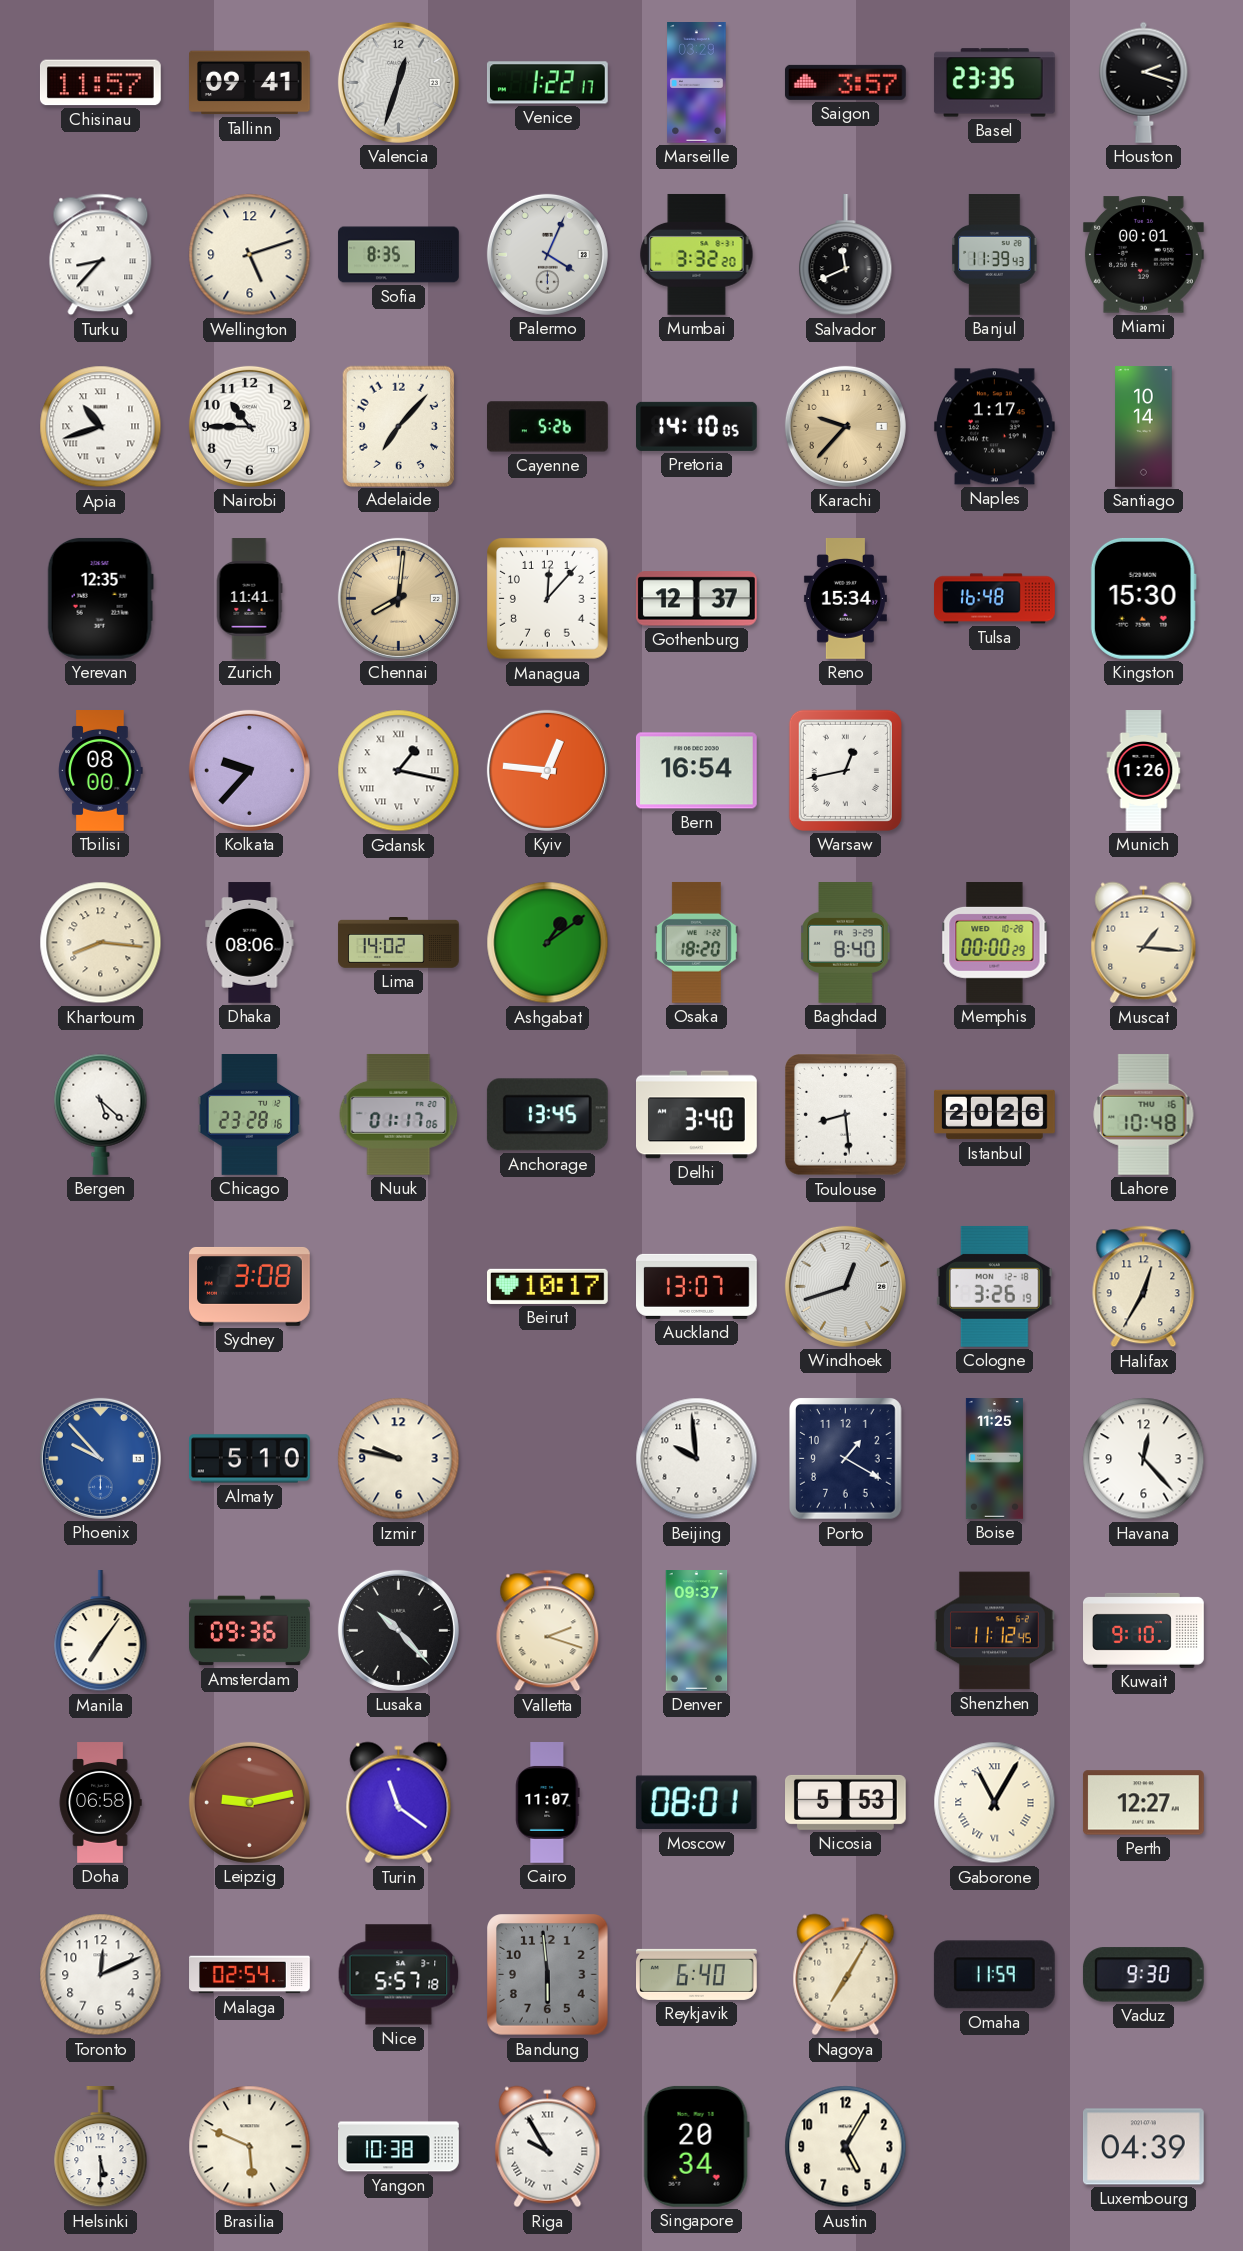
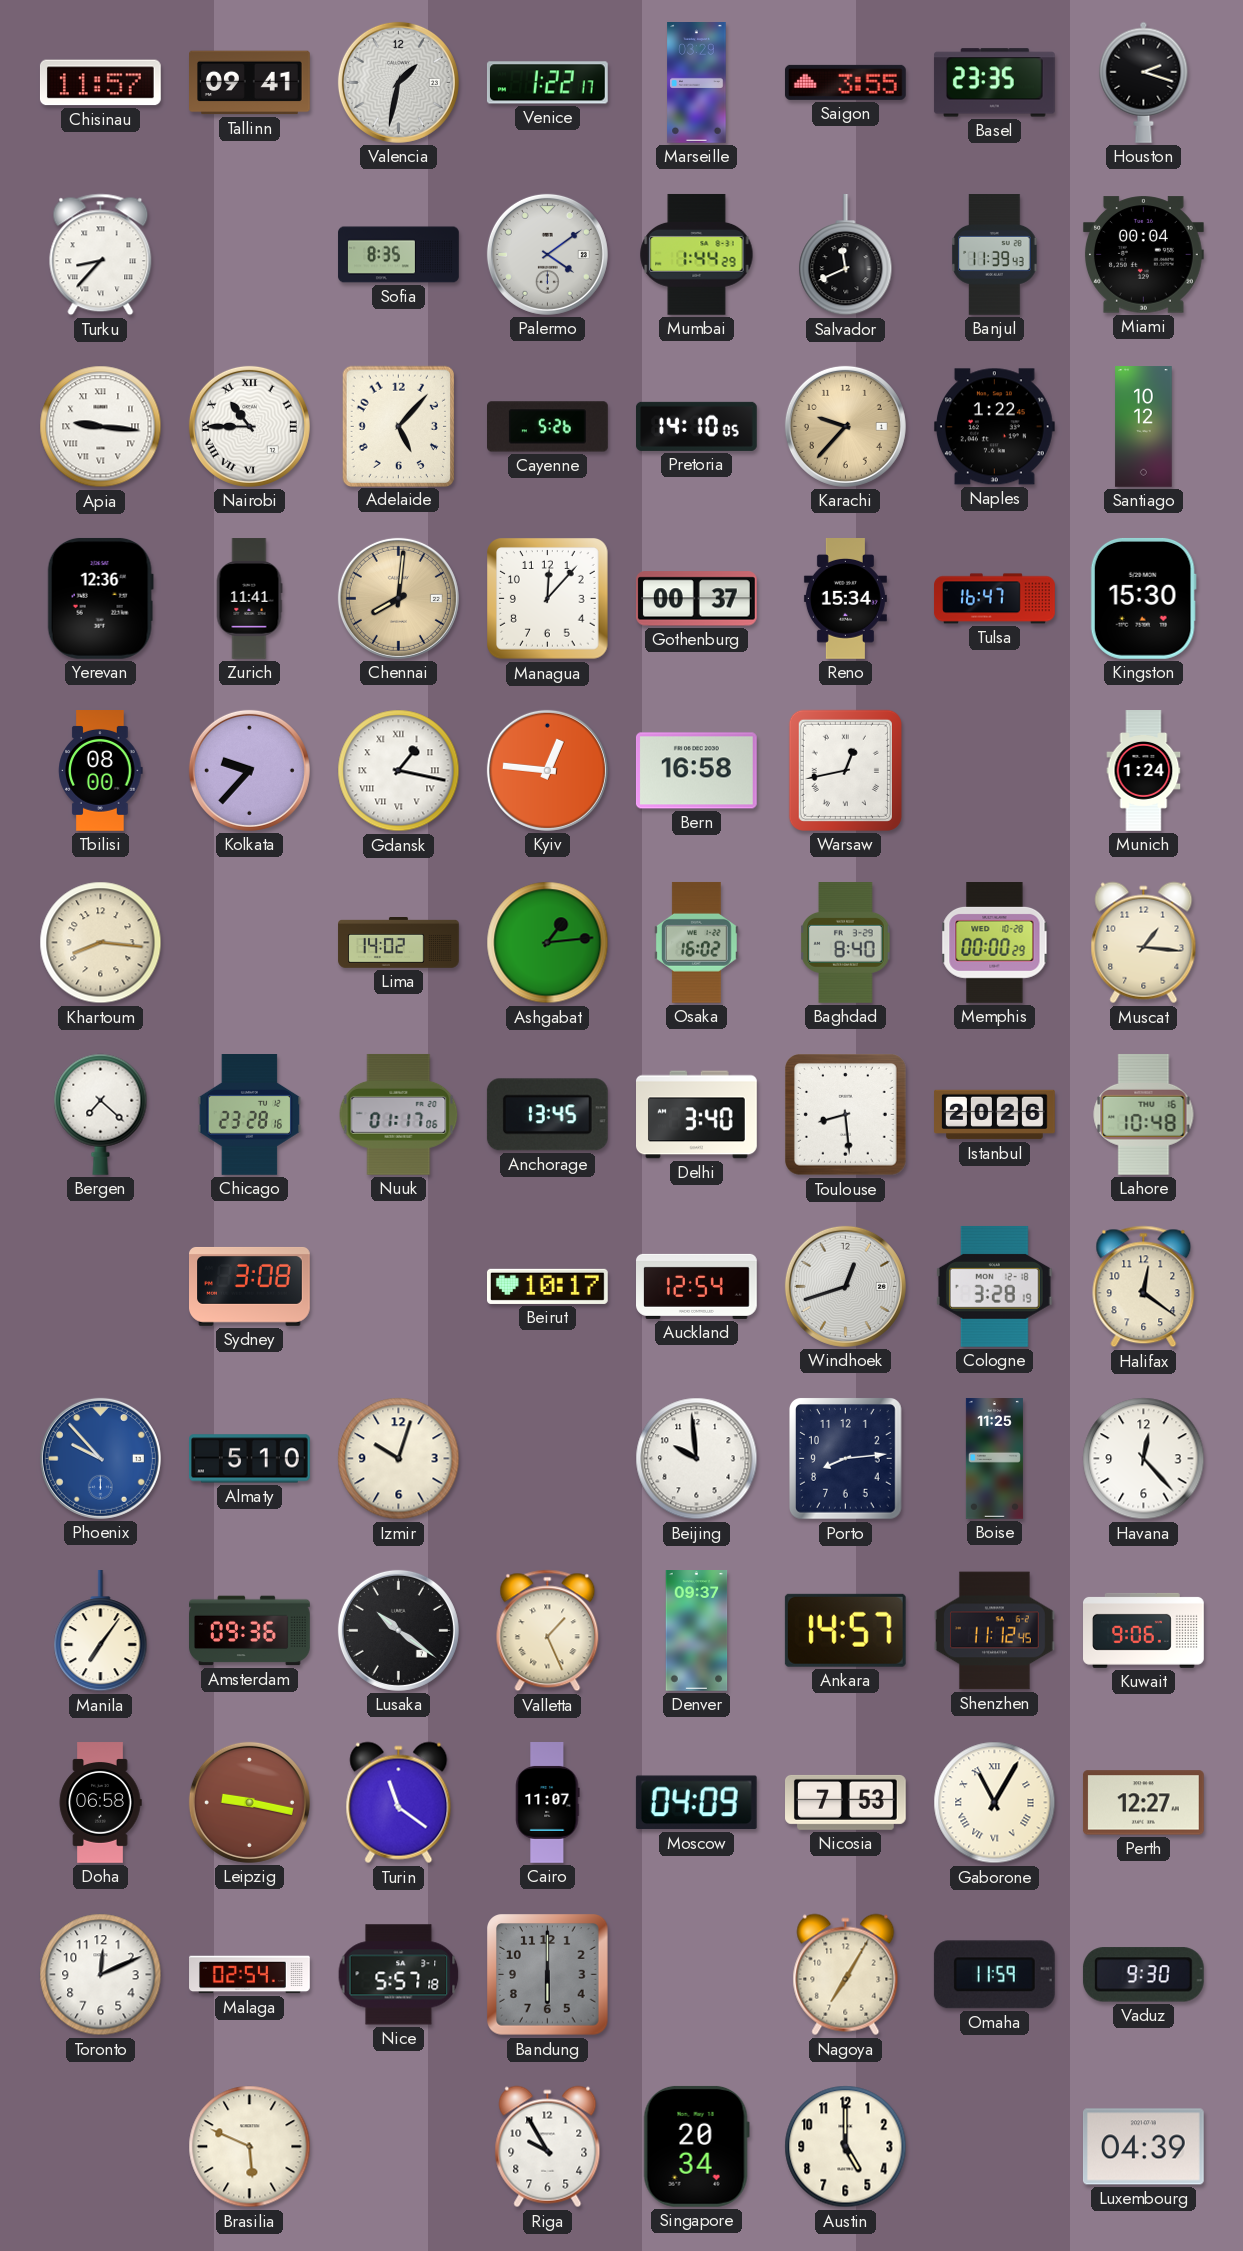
Valencia: 12:33 -> 1:32
Saigon: 3:57 -> 3:55
Wellington: 5:12 -> none
Palermo: 4:04 -> 4:09
Mumbai: 3:32 -> 1:44
Miami: 00:01 -> 00:04
Apia: 10:42 -> 9:16
Nairobi numerals: Arabic -> Roman
Adelaide: 7:07 -> 5:07
Naples: 1:17 -> 1:22
Santiago: 10:14 -> 10:12
Yerevan: 12:35 -> 12:36
Gothenburg: 12:37 -> 00:37
Tulsa: 16:48 -> 16:47
Bern: 16:54 -> 16:58
Munich: 1:26 -> 1:24
Dhaka: 08:06 -> none
Ashgabat: 1:09 -> 1:14
Osaka: 18:20 -> 16:02
Bergen: 5:22 -> 7:22
Auckland: 13:07 -> 12:54
Cologne: 3:26 -> 3:28
Halifax: 12:35 -> 12:21
Izmir: 9:47 -> 10:03
Porto: 1:20 -> 8:14
Lusaka: 10:23 -> 10:21
Valletta: 2:18 -> 1:26
Ankara: none -> 14:57
Kuwait: 9:10 -> 9:06
Leipzig: 9:13 -> 9:17
Moscow: 08:01 -> 04:09
Nicosia: 5:53 -> 7:53
Bandung: 5:59 -> 6:00
Reykjavik: 6:40 -> none
Helsinki: 5:30 -> none
Yangon: 10:38 -> none
Riga numerals: Roman -> Arabic
Austin: 5:05 -> 5:00
